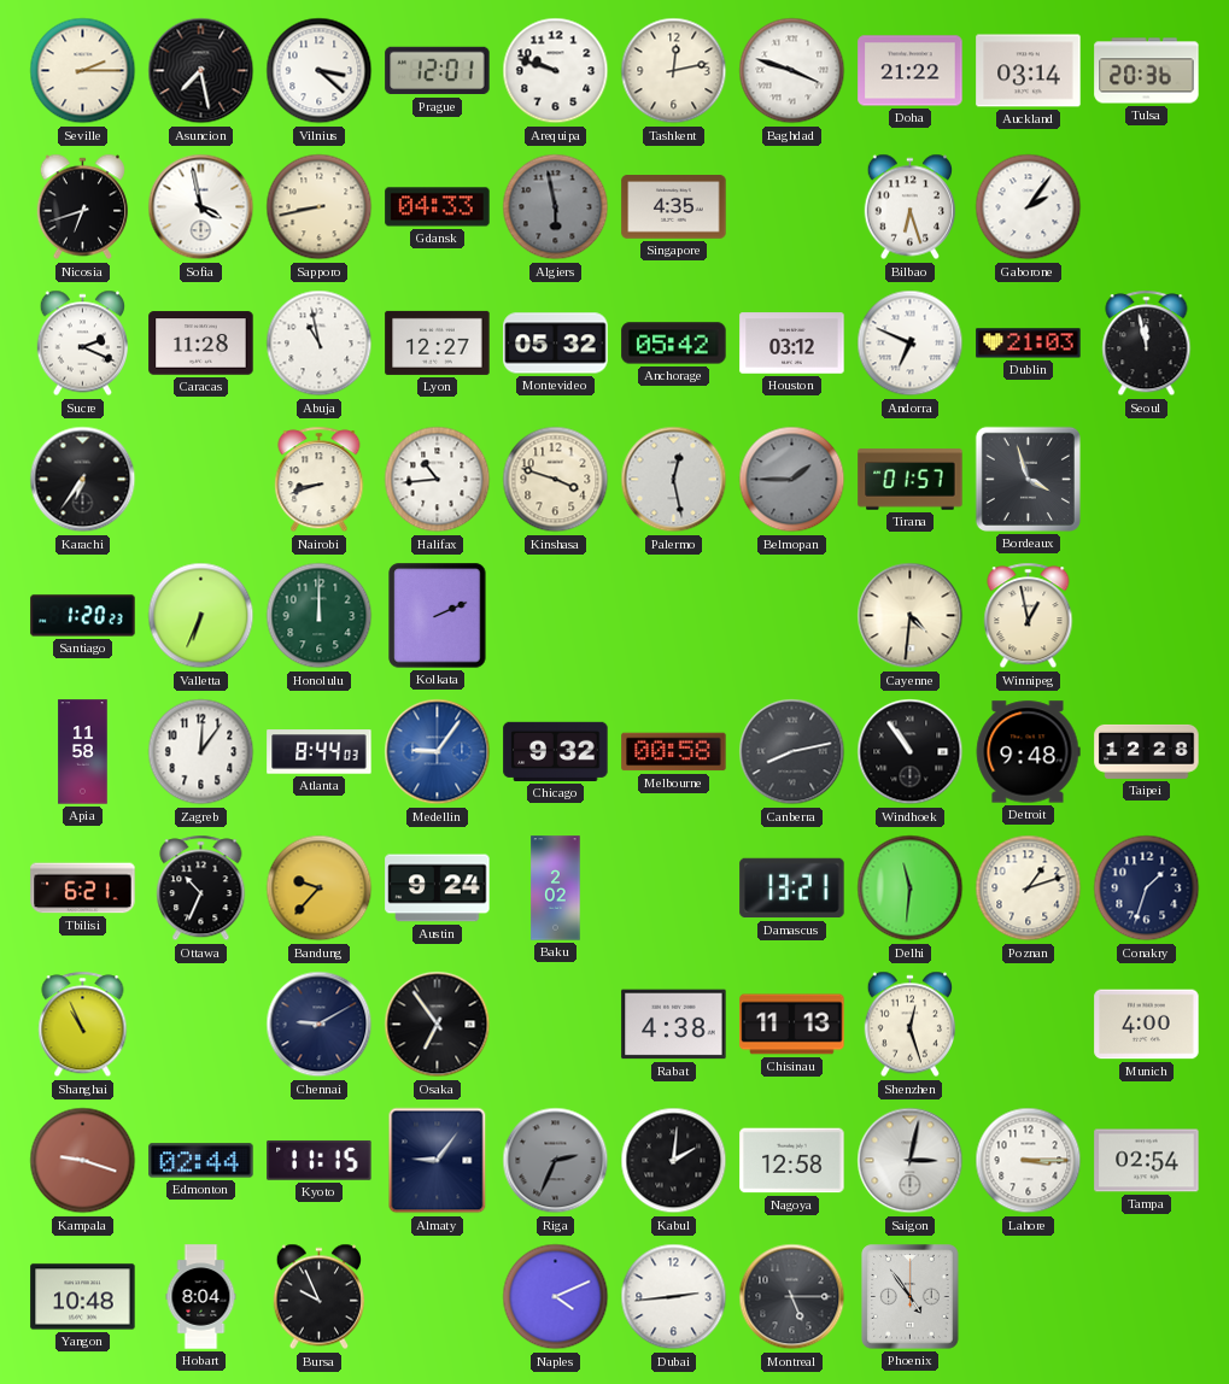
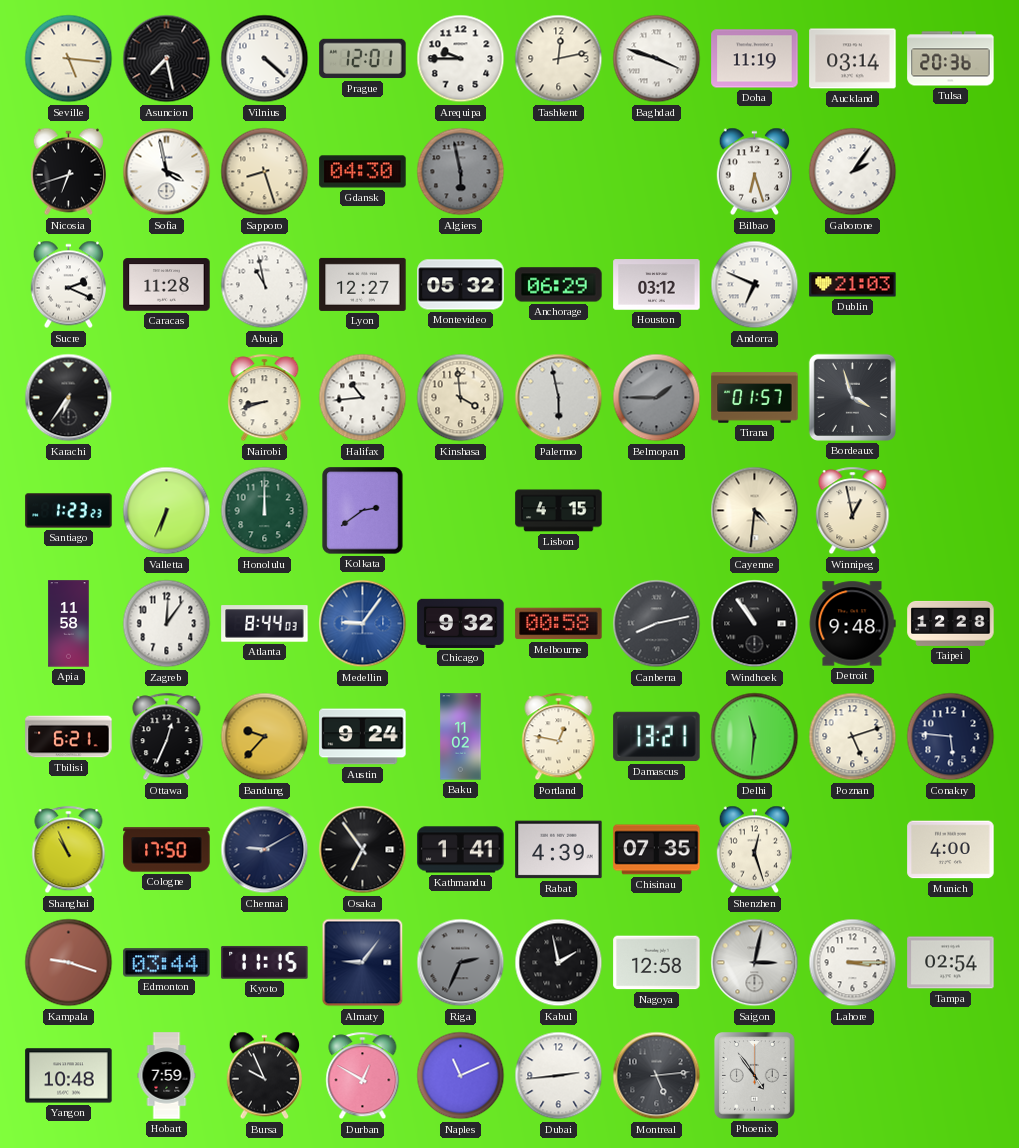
Seville: 2:15 -> 5:16
Vilnius: 3:22 -> 4:22
Arequipa: 9:48 -> 9:45
Doha: 21:22 -> 11:19
Sapporo: 8:43 -> 8:27
Gdansk: 04:33 -> 04:30
Singapore: 4:35 -> none
Anchorage: 05:42 -> 06:29
Seoul: 11:58 -> none
Kinshasa: 3:48 -> 3:59
Palermo: 12:28 -> 5:58
Santiago: 1:20 -> 1:23
Kolkata: 2:11 -> 2:39
Lisbon: none -> 4:15
Ottawa: 10:34 -> 12:34
Baku: 2:02 -> 11:02
Portland: none -> 12:47
Poznan: 1:12 -> 5:12
Conakry: 1:33 -> 5:46
Cologne: none -> 17:50
Kathmandu: none -> 1:41
Rabat: 4:38 -> 4:39
Chisinau: 11:13 -> 07:35
Edmonton: 02:44 -> 03:44
Kabul: 2:01 -> 1:58
Hobart: 8:04 -> 7:59
Durban: none -> 12:50
Naples: 4:11 -> 11:11
Montreal: 5:15 -> 5:14
